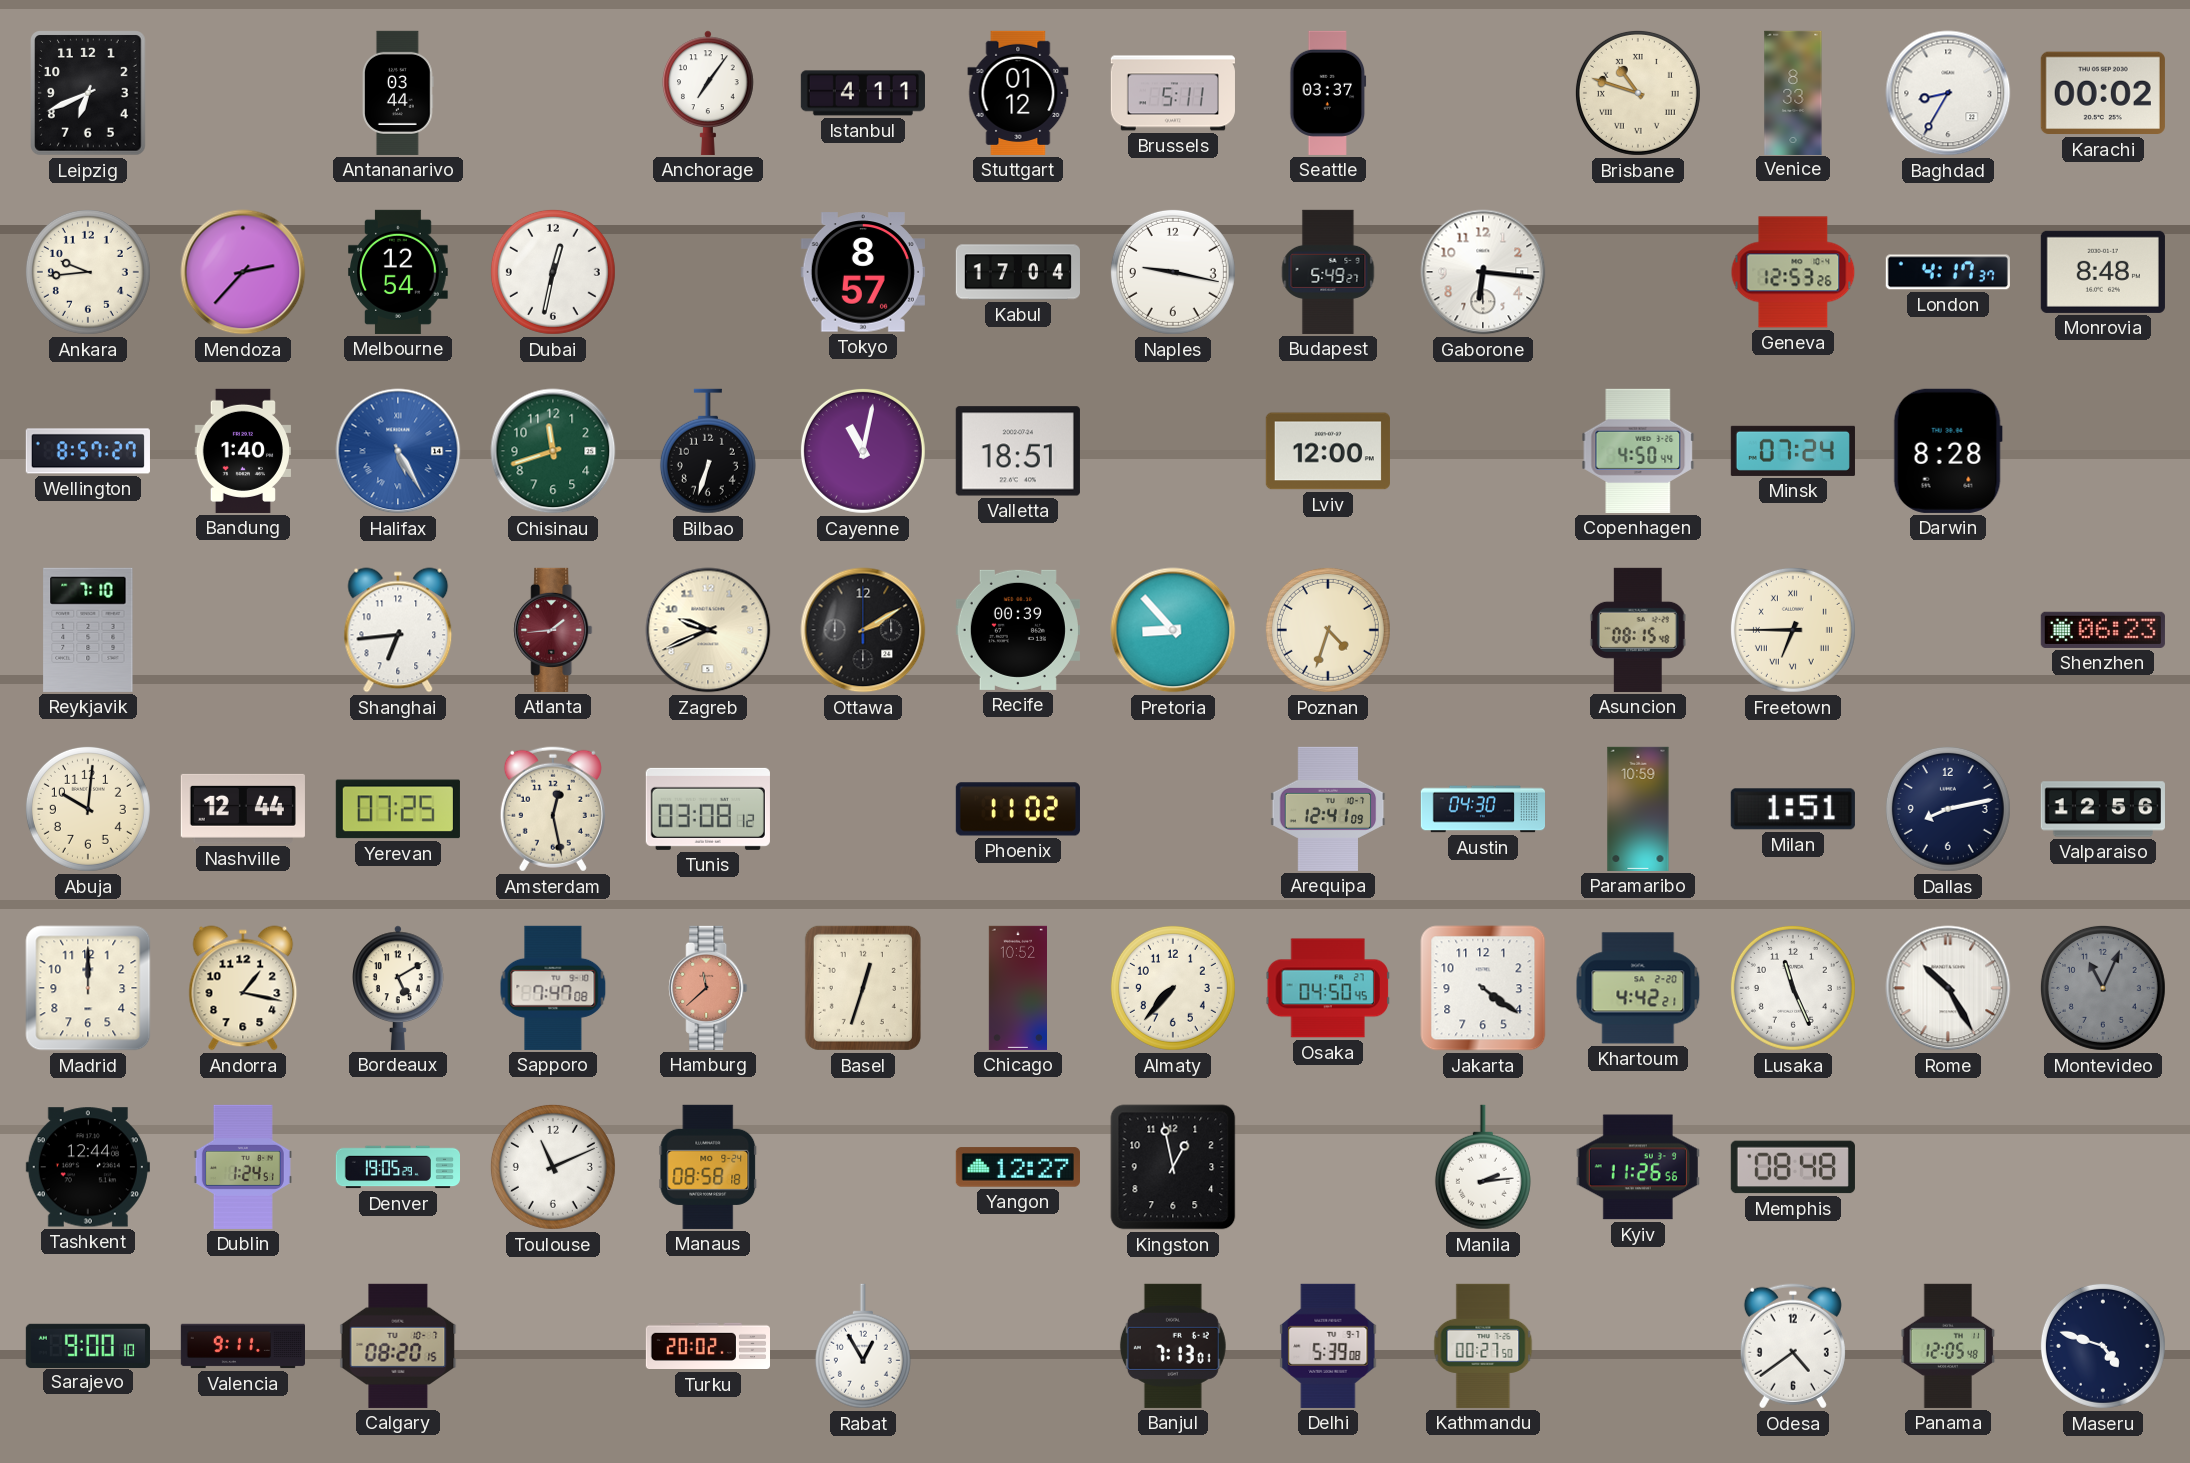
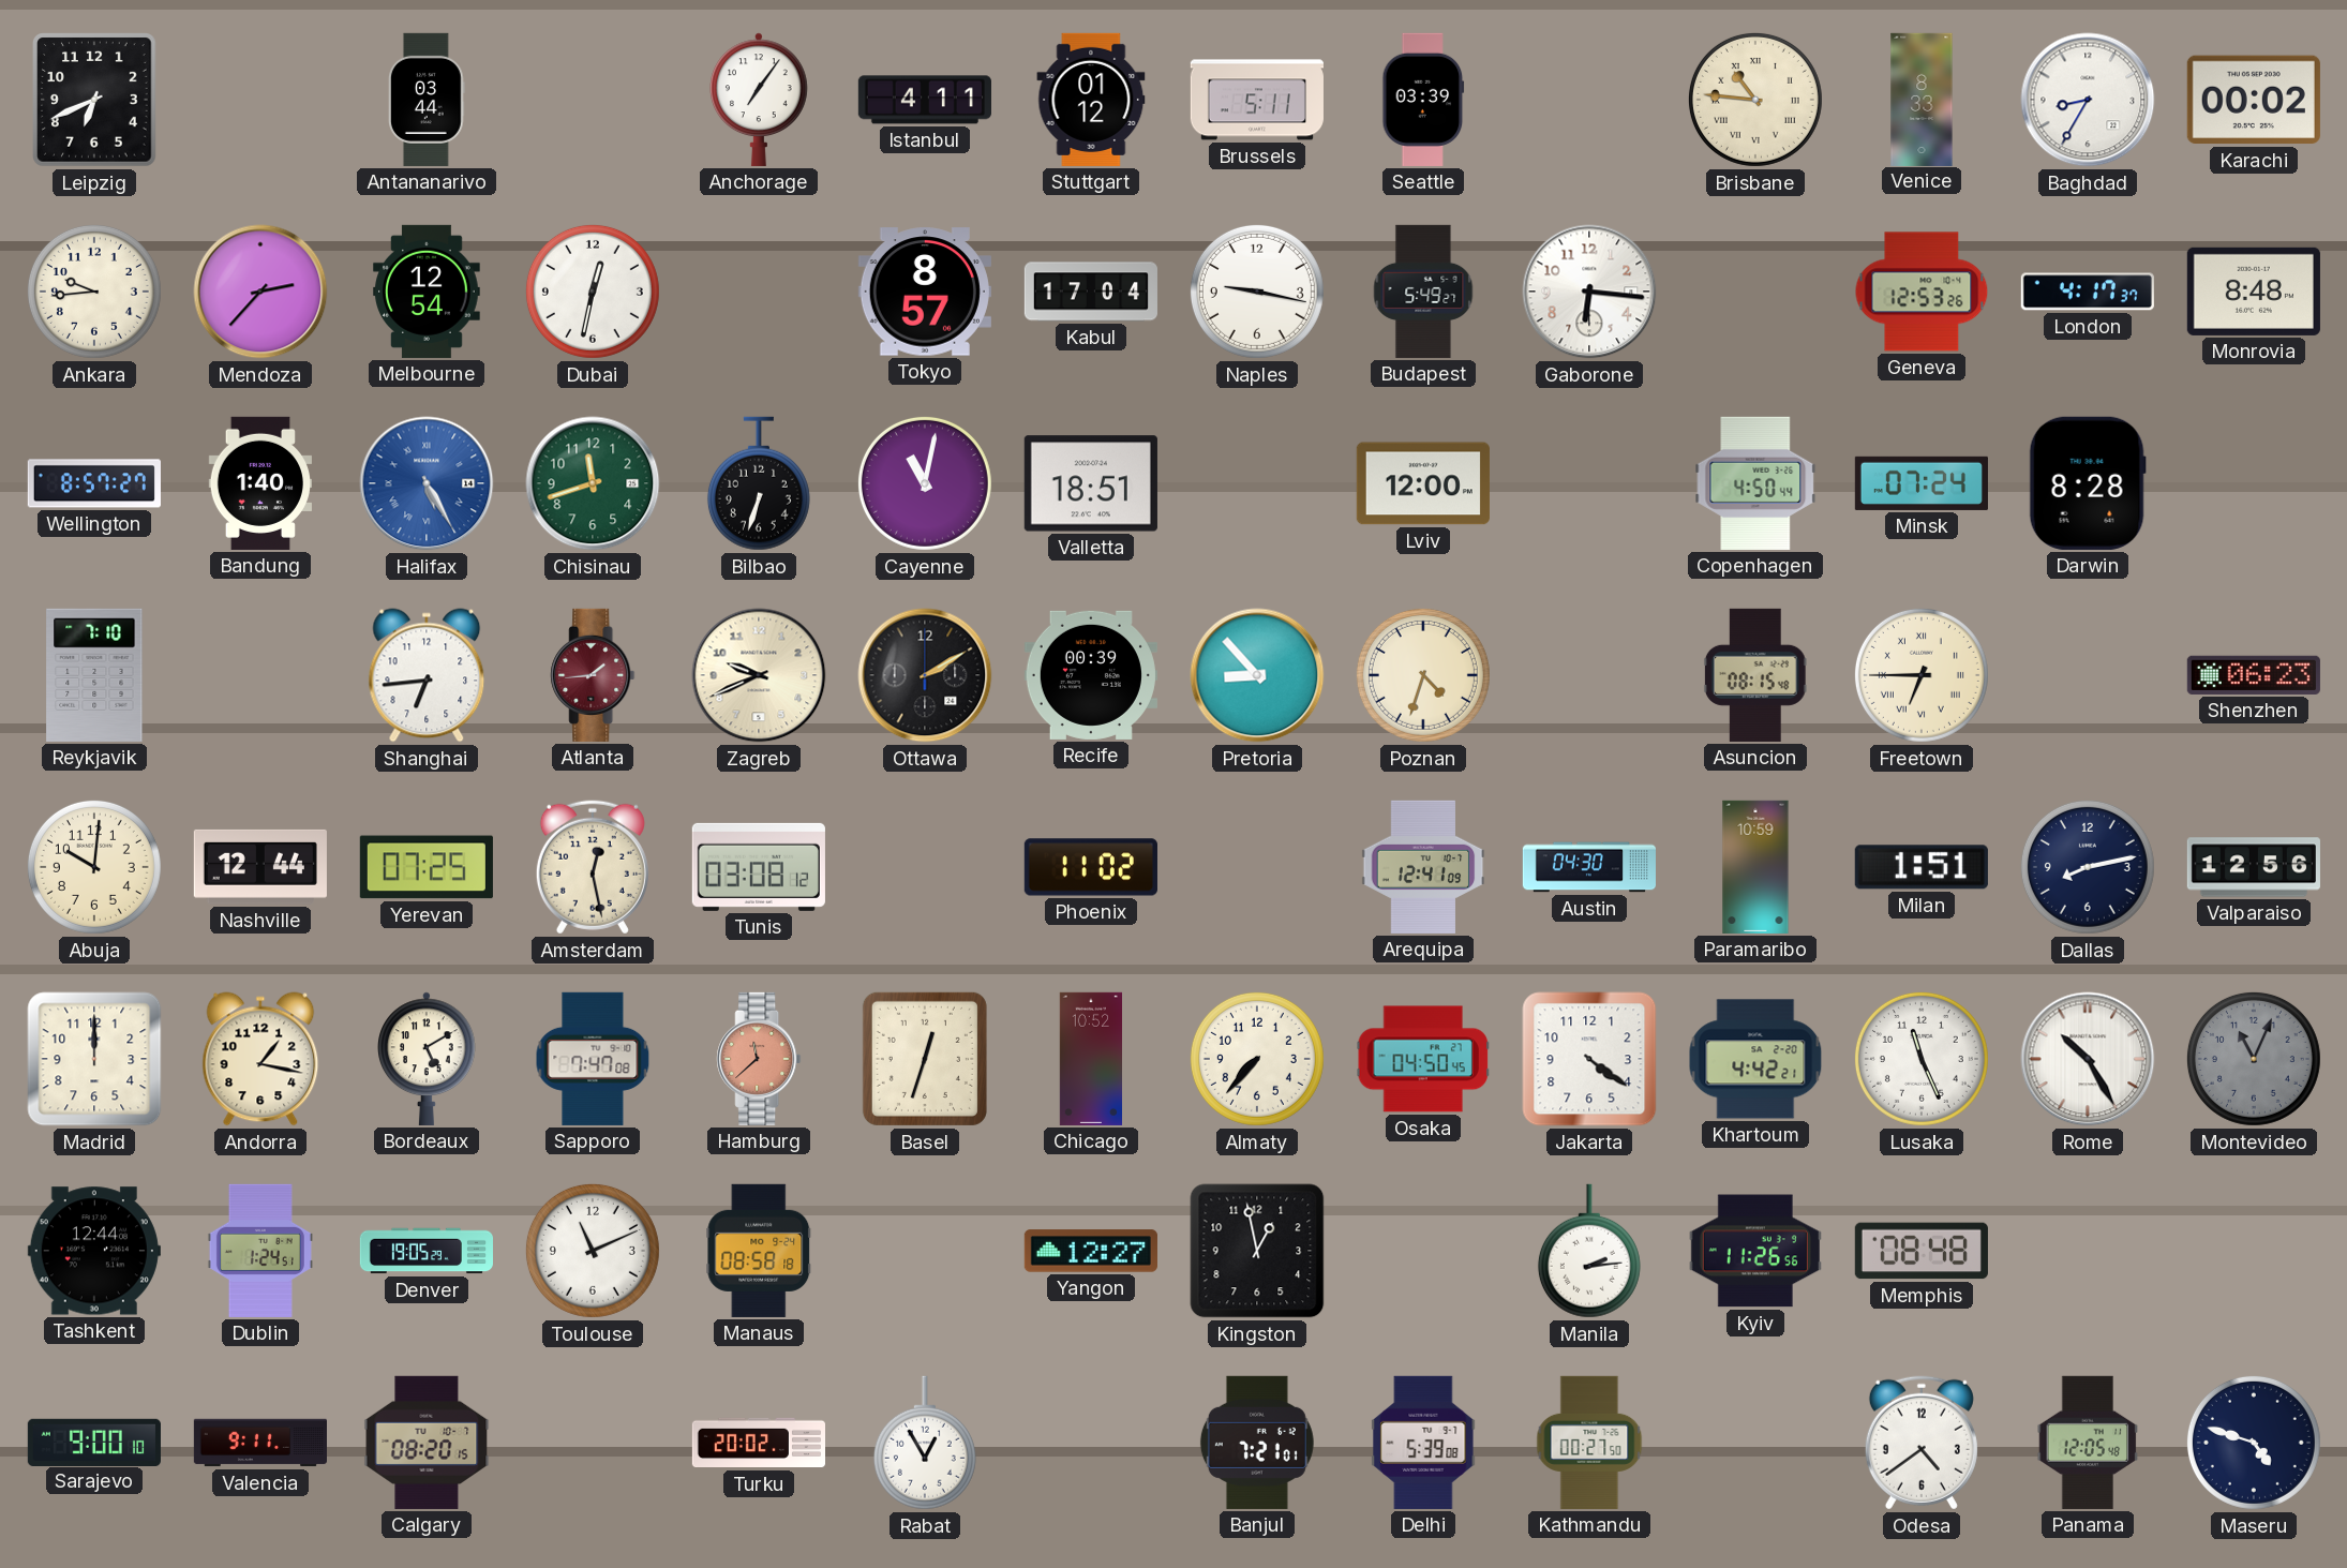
Seattle: 03:37 -> 03:39
Brisbane: 10:48 -> 10:46
Banjul: 7:13 -> 7:21
